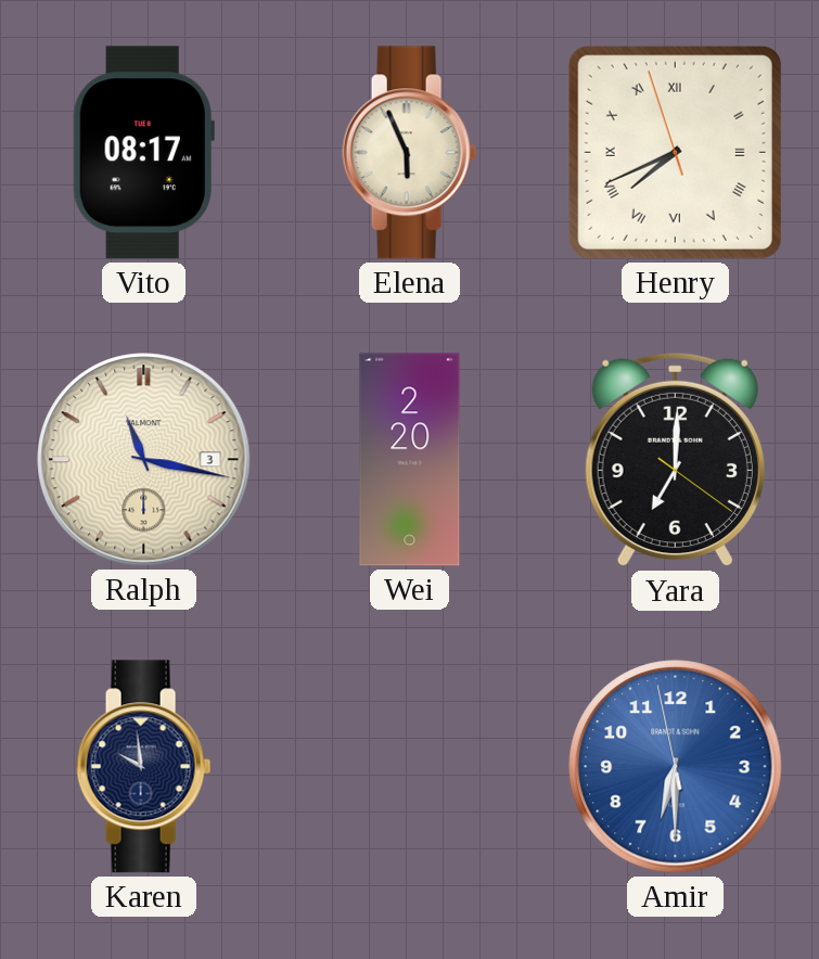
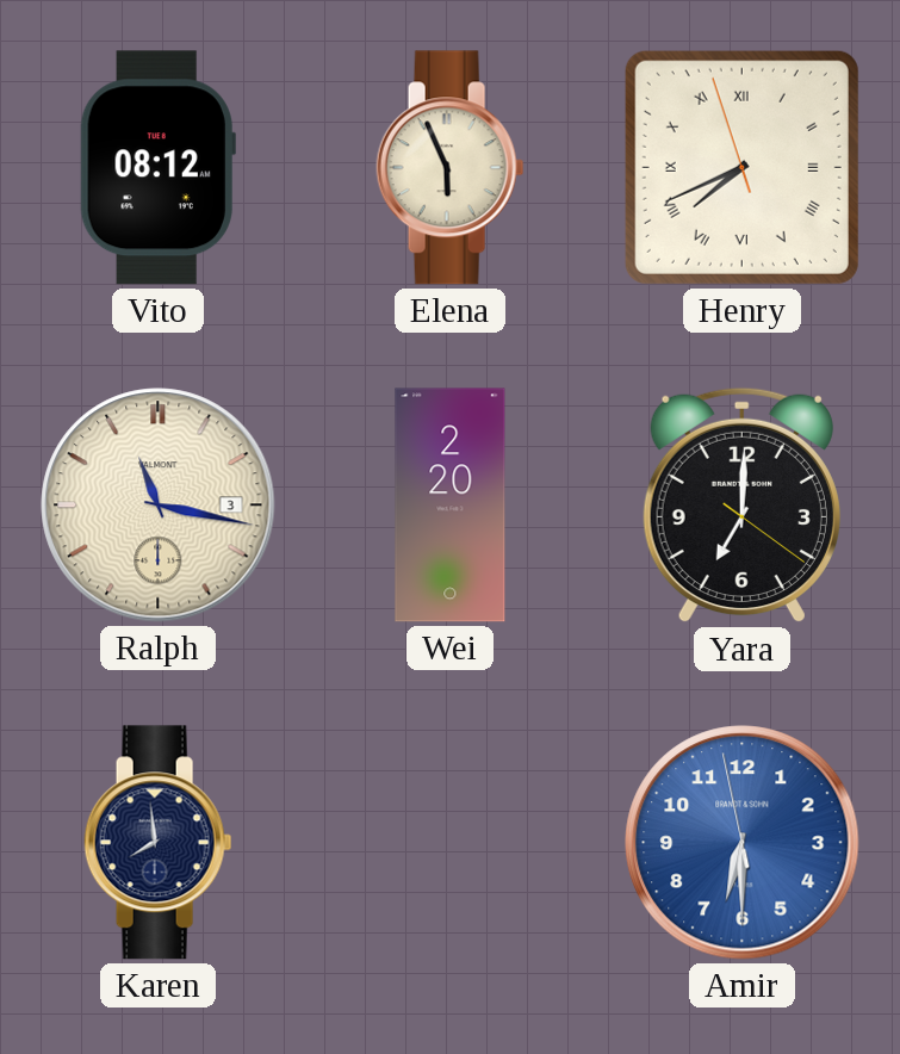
Vito: 08:17 -> 08:12
Karen: 9:59 -> 7:59
